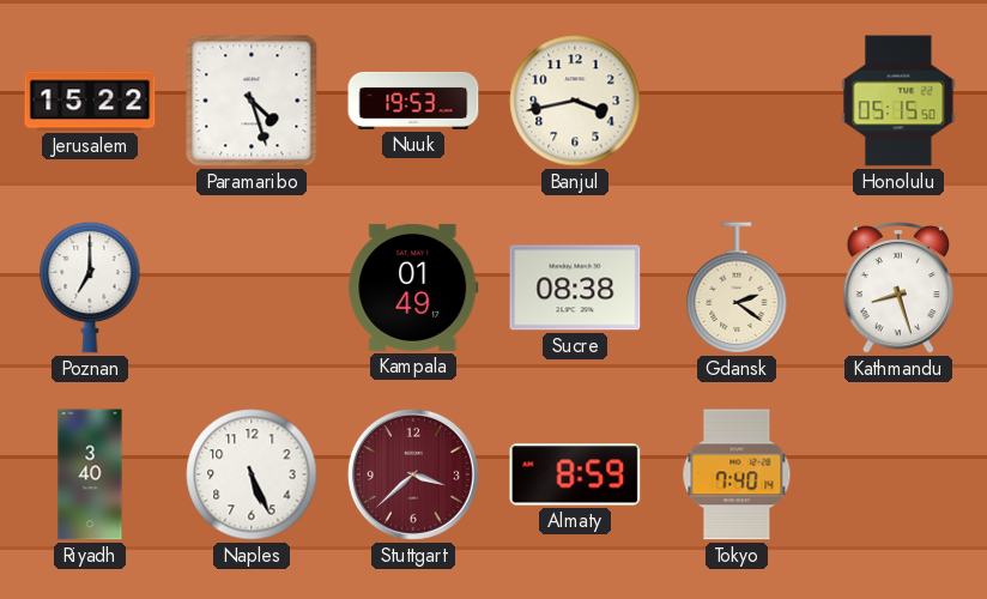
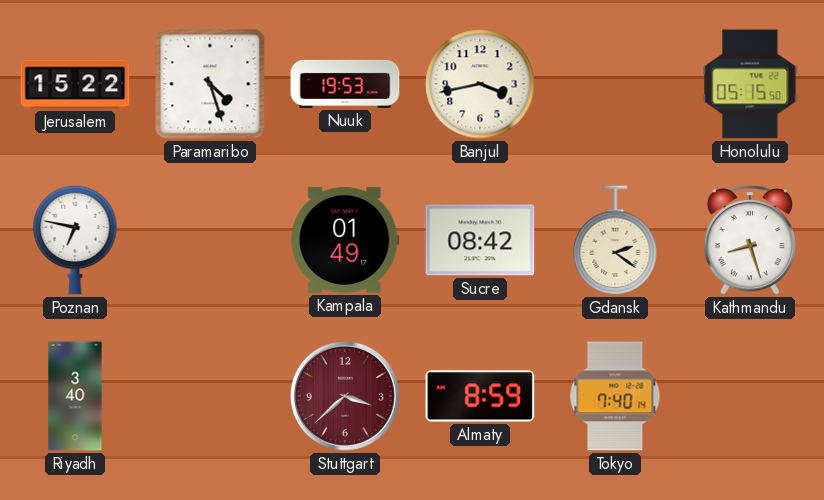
Poznan: 7:00 -> 6:47
Sucre: 08:38 -> 08:42
Naples: 5:26 -> none
